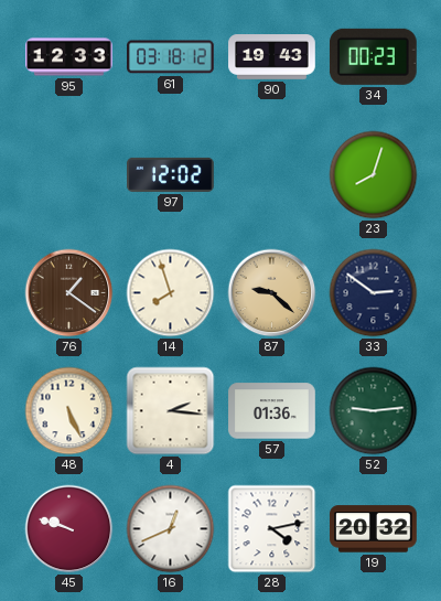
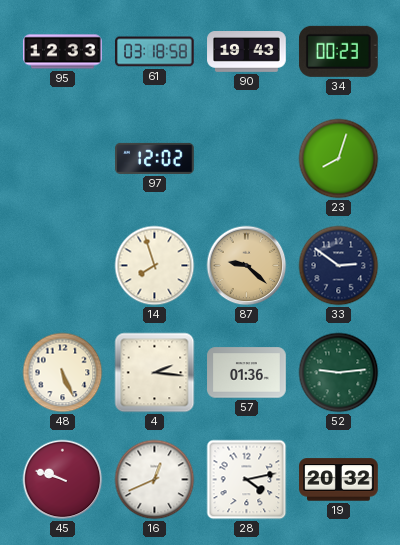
61: 03:18:12 -> 03:18:58
76: 1:21 -> none
